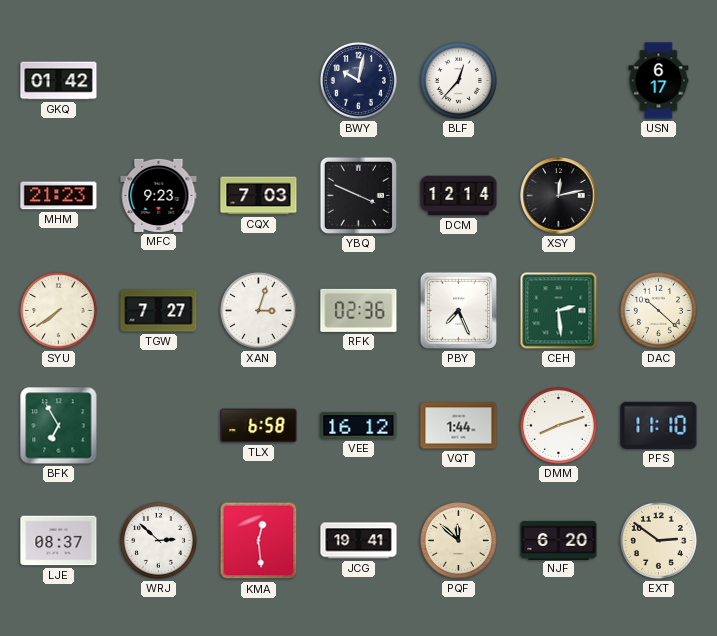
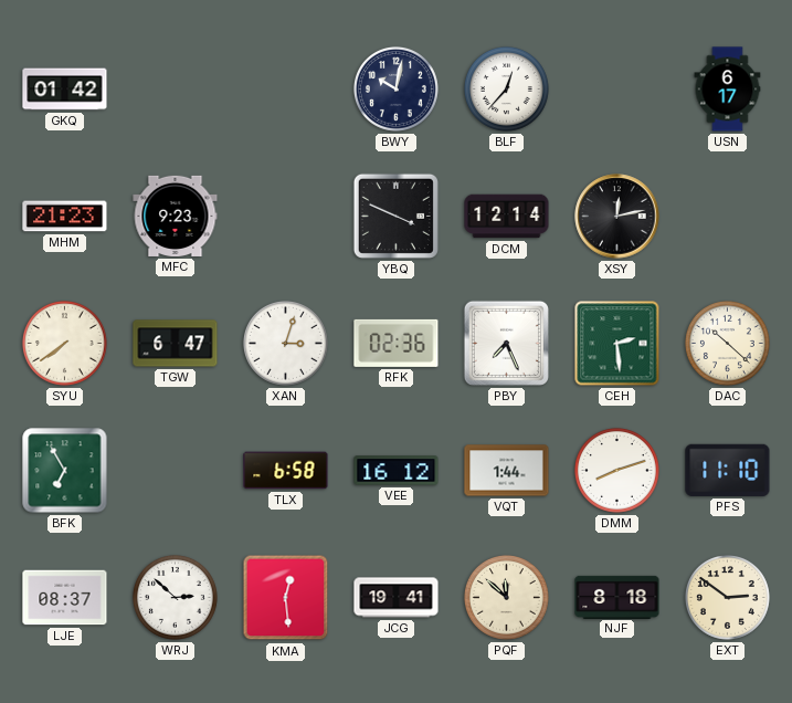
CQX: 7:03 -> none
TGW: 7:27 -> 6:47
NJF: 6:20 -> 8:18
